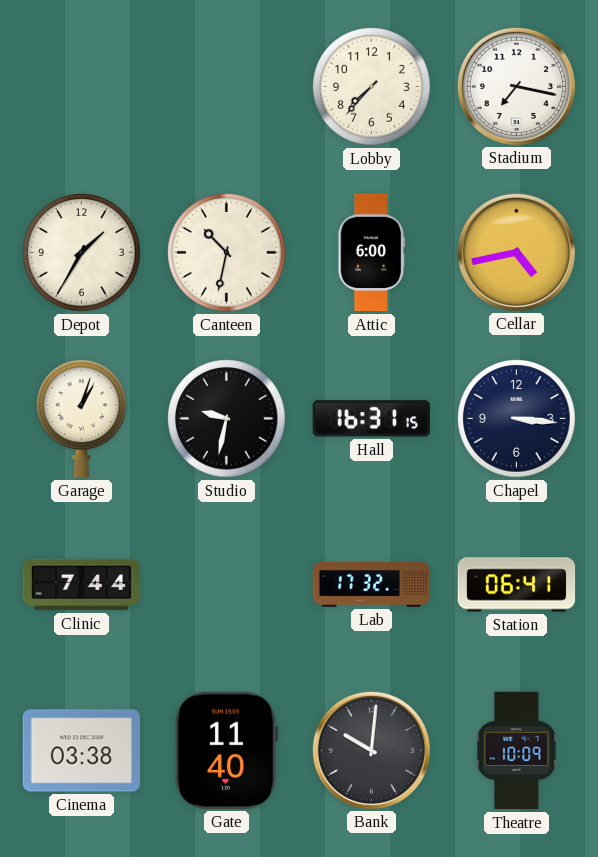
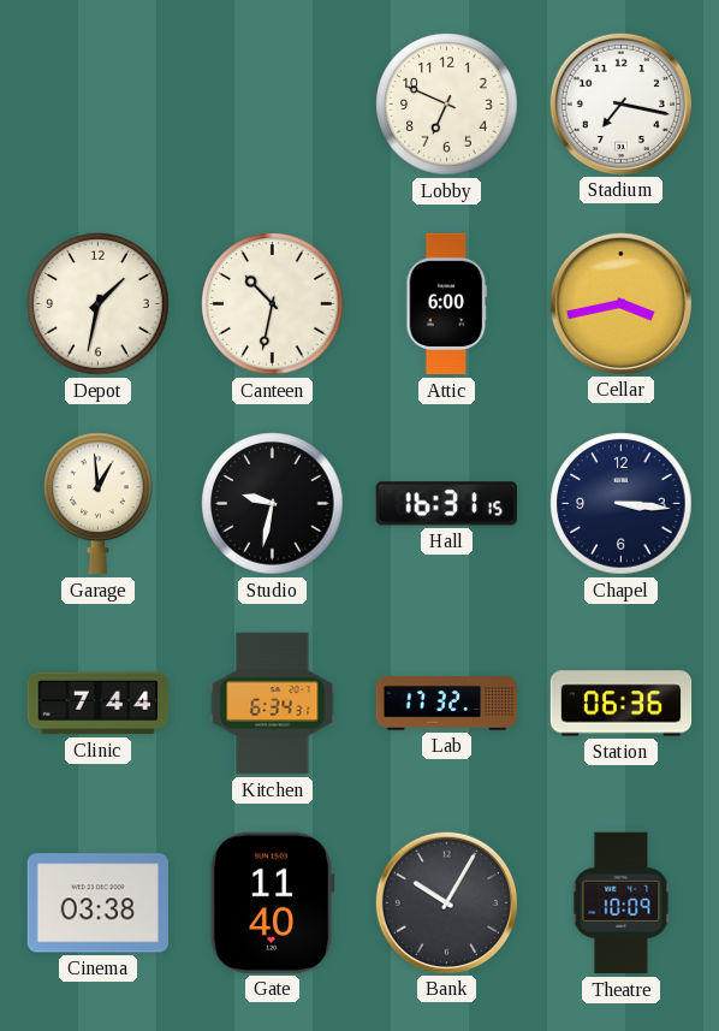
Lobby: 7:37 -> 6:49
Depot: 1:35 -> 1:32
Cellar: 4:43 -> 3:43
Garage: 1:03 -> 12:59
Kitchen: none -> 6:34
Station: 06:41 -> 06:36
Bank: 10:01 -> 10:05
